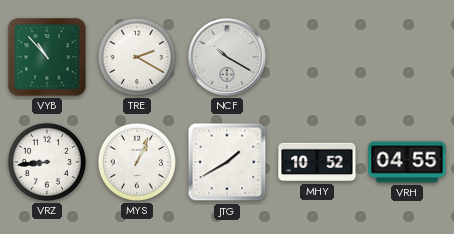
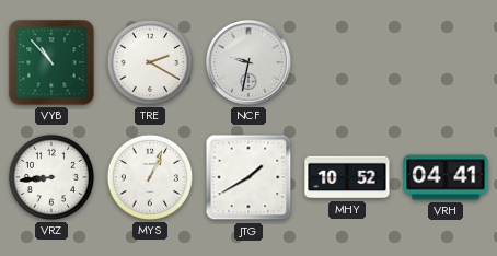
NCF: 10:20 -> 9:32
VRH: 04:55 -> 04:41
